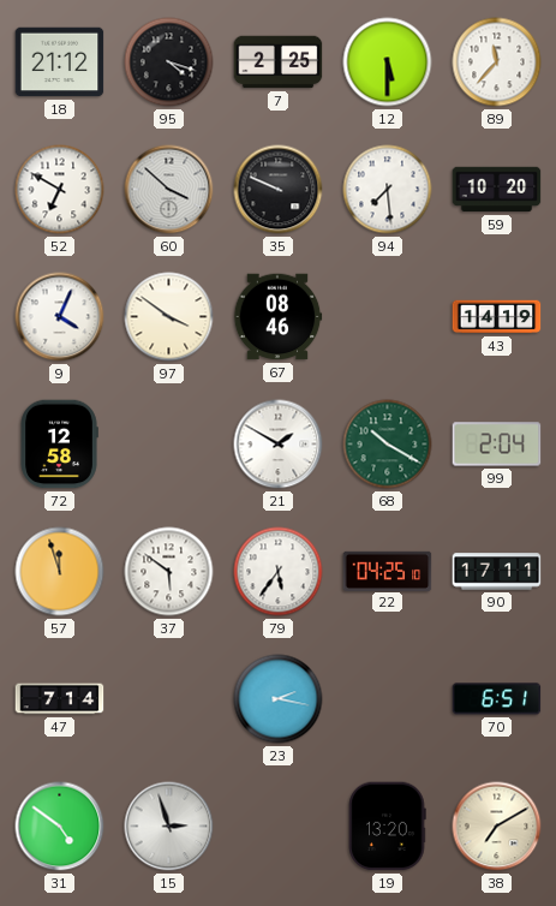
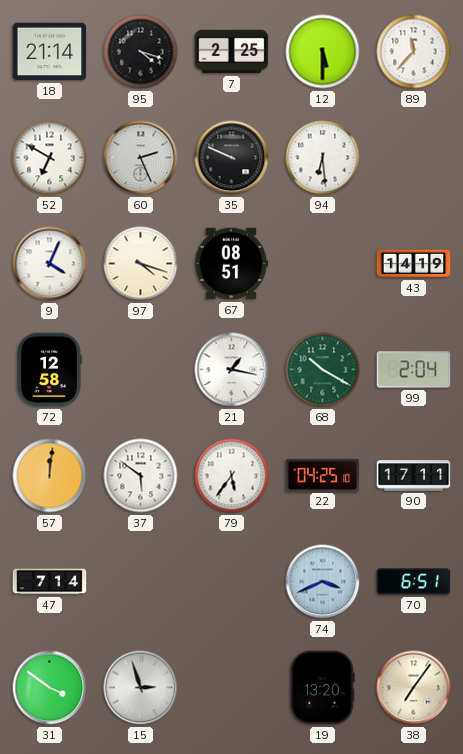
18: 21:12 -> 21:14
60: 3:52 -> 2:26
94: 7:29 -> 6:29
59: 10:20 -> none
97: 3:51 -> 4:18
67: 08:46 -> 08:51
21: 1:50 -> 1:17
57: 11:57 -> 12:01
23: 2:17 -> none
74: none -> 3:41
31: 4:51 -> 3:51
38: 7:10 -> 7:06
